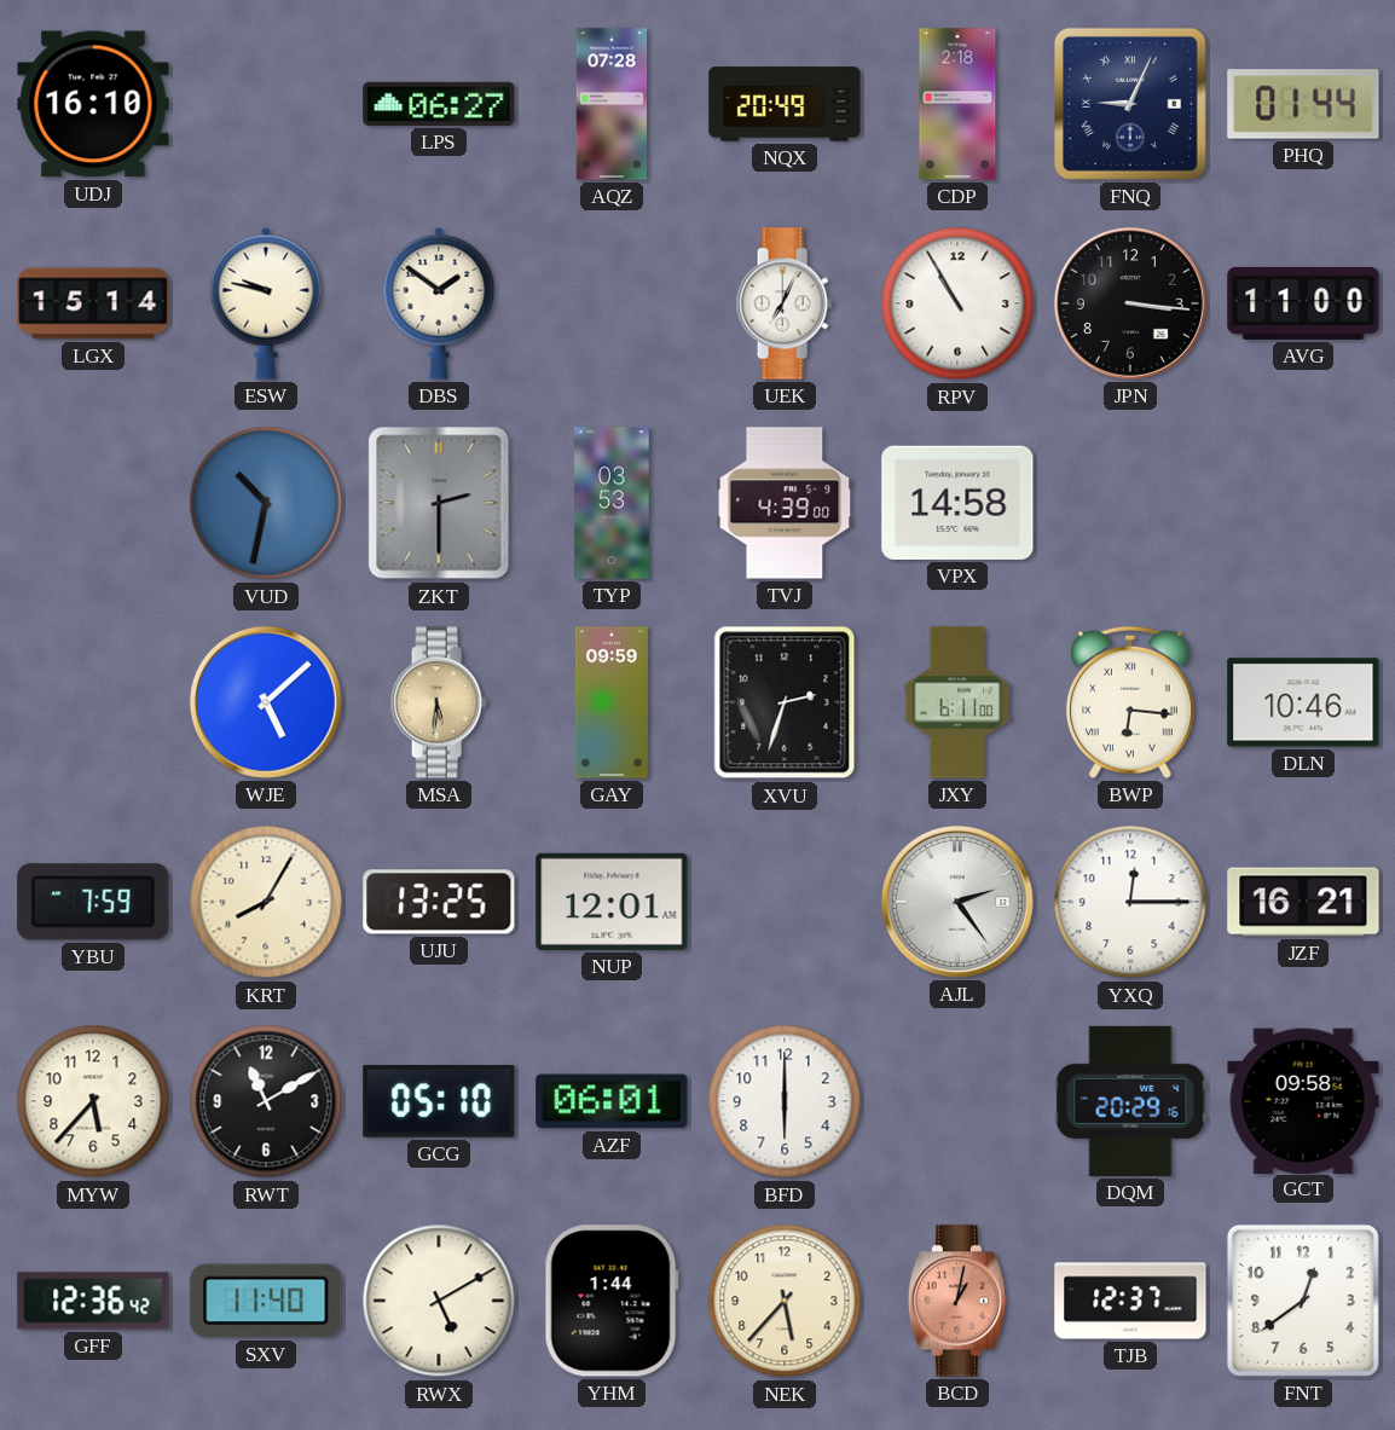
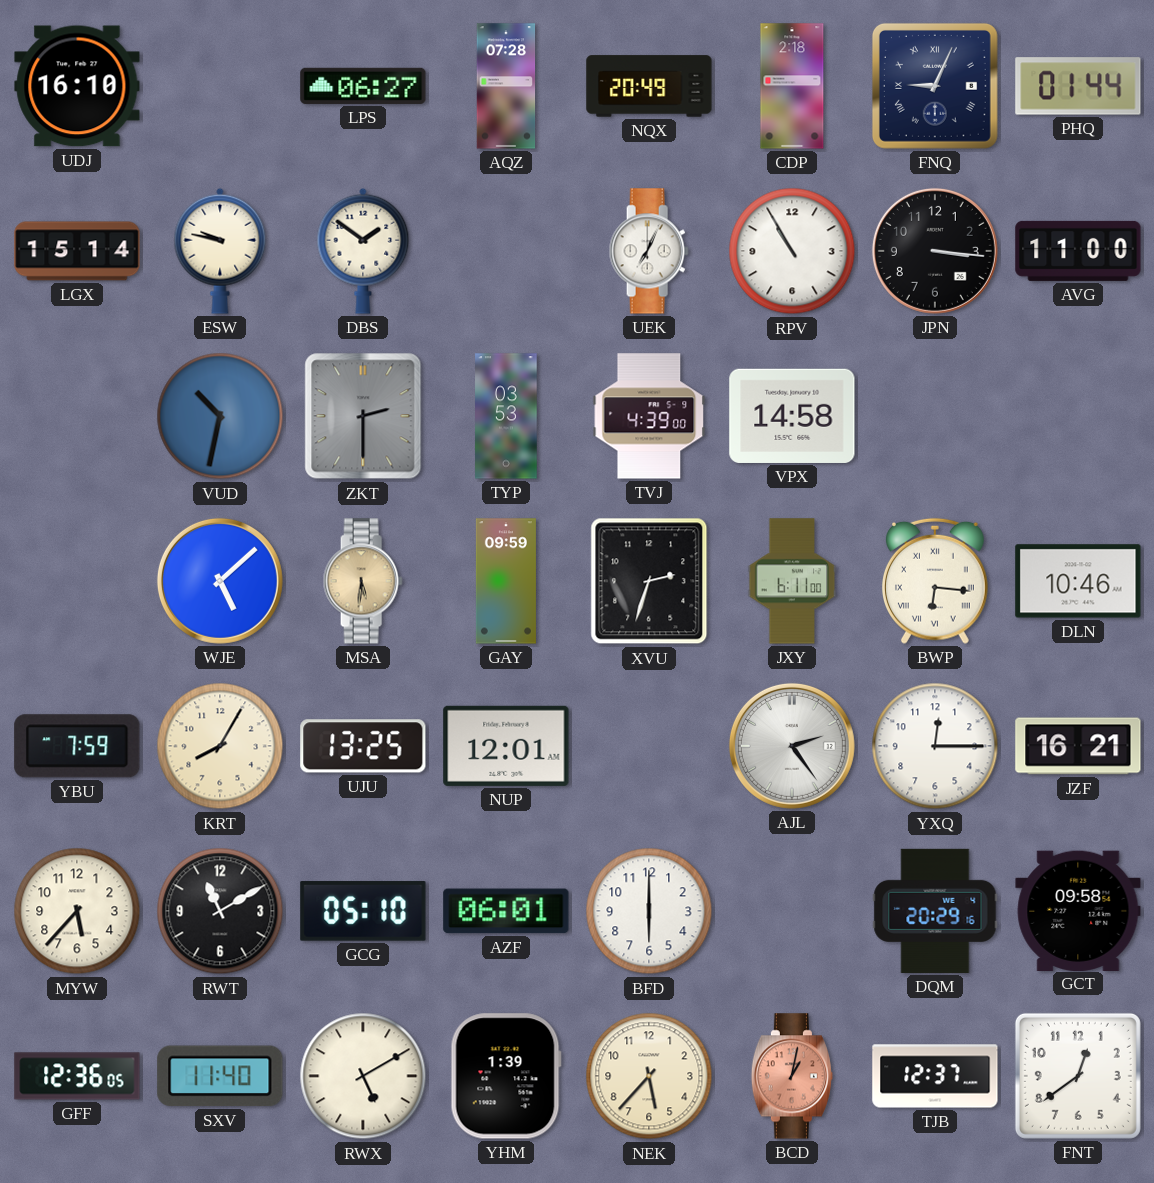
GFF: 12:36:42 -> 12:36:05
YHM: 1:44 -> 1:39
